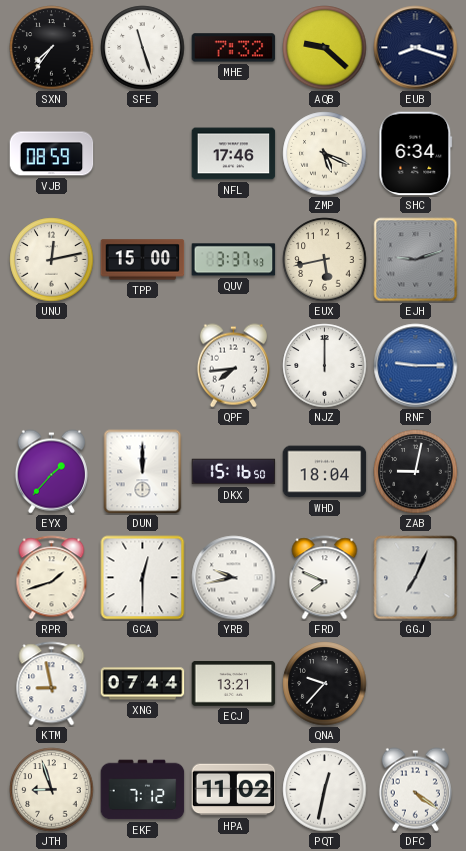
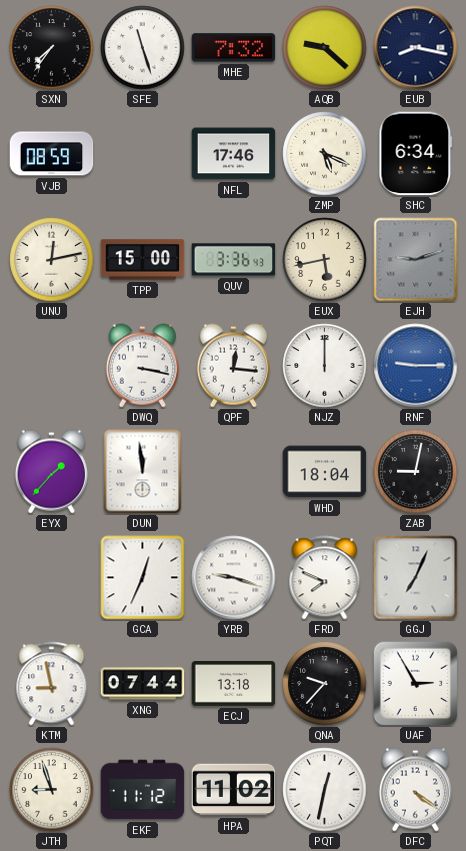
EUB: 8:18 -> 8:17
QUV: 3:37 -> 3:36
DWQ: none -> 3:17
QPF: 7:44 -> 12:16
DUN: 12:00 -> 11:59
DKX: 15:16 -> none
RPR: 1:42 -> none
GCA: 12:30 -> 12:34
YRB: 9:43 -> 9:18
ECJ: 13:21 -> 13:18
UAF: none -> 2:55
EKF: 7:12 -> 11:12
